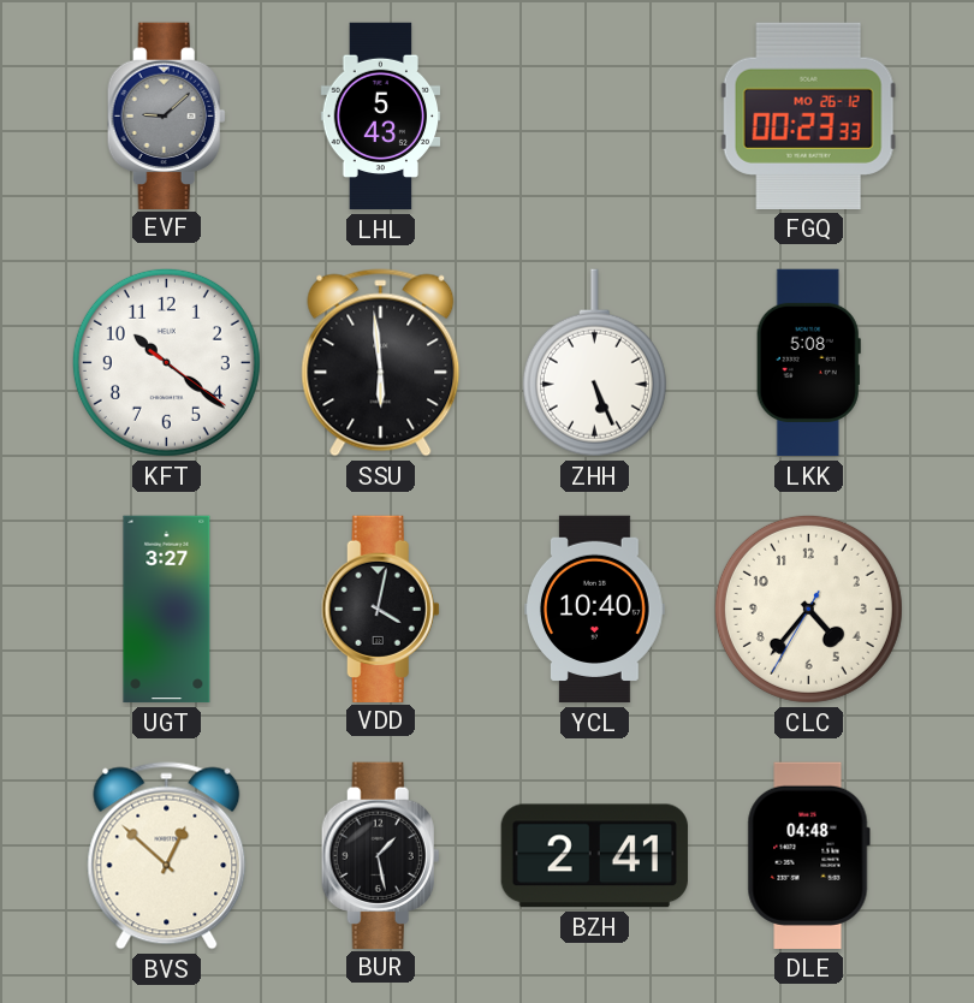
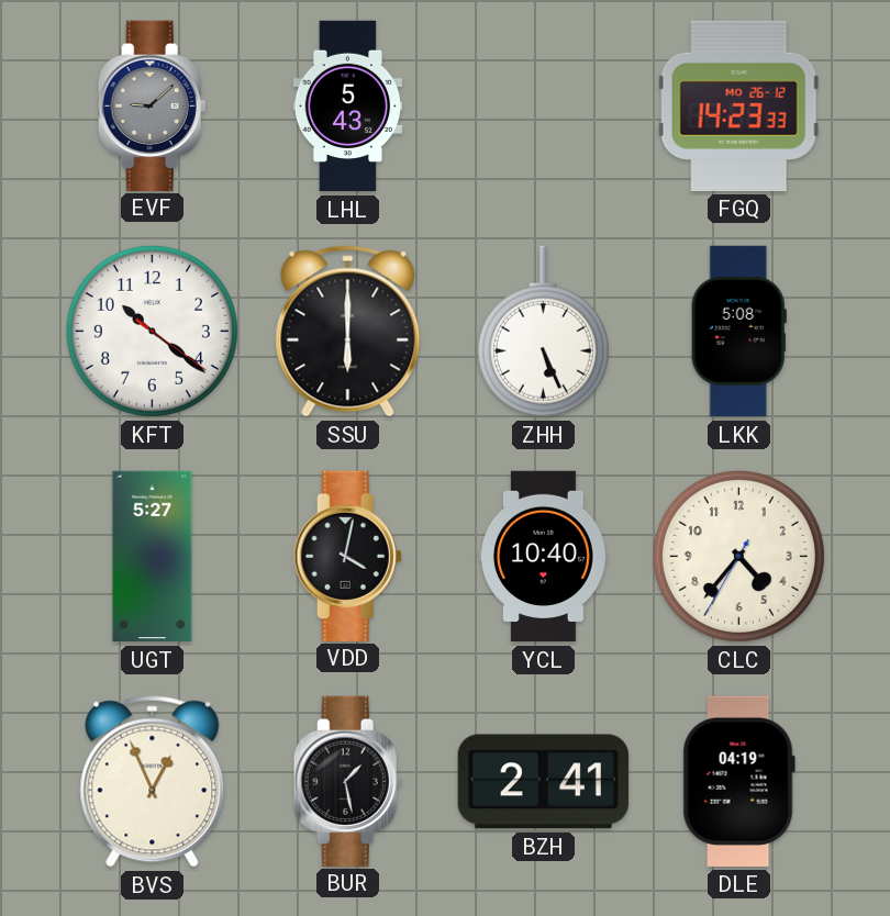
FGQ: 00:23 -> 14:23
SSU: 5:59 -> 6:00
UGT: 3:27 -> 5:27
BVS: 12:52 -> 12:56
DLE: 04:48 -> 04:19
